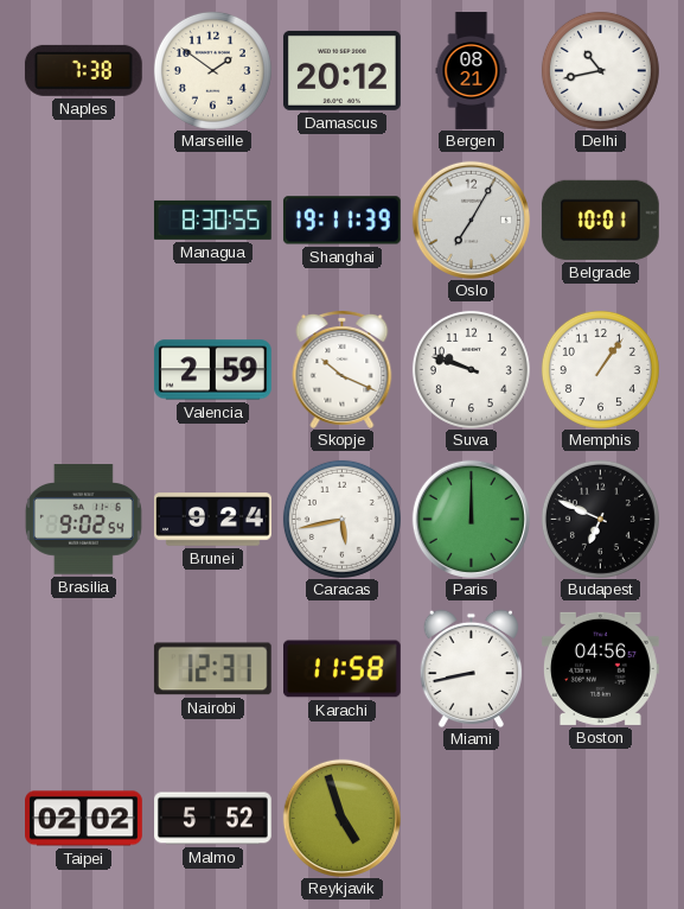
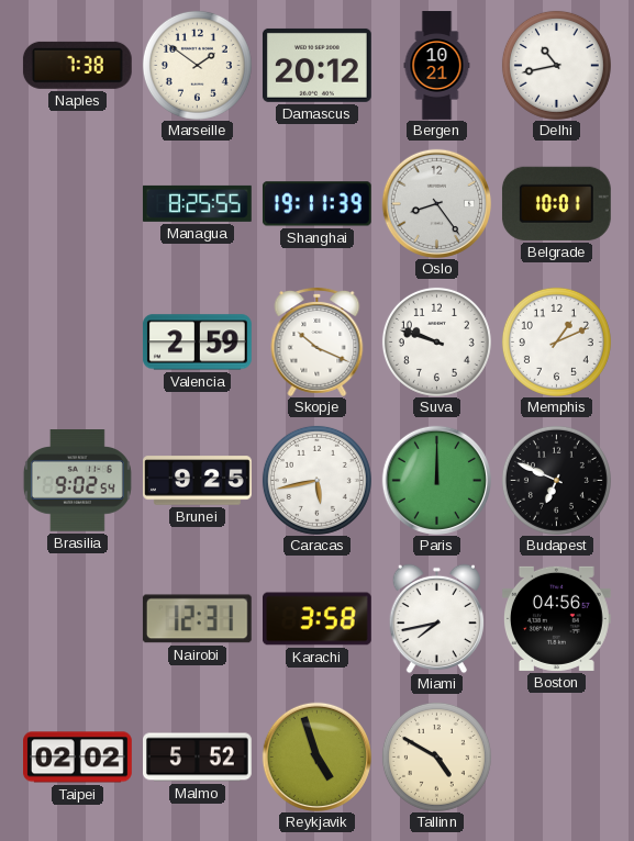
Bergen: 08:21 -> 10:21
Managua: 8:30 -> 8:25
Oslo: 7:05 -> 8:24
Memphis: 1:06 -> 1:11
Brunei: 9:24 -> 9:25
Karachi: 11:58 -> 3:58
Miami: 8:43 -> 7:43
Tallinn: none -> 4:50
